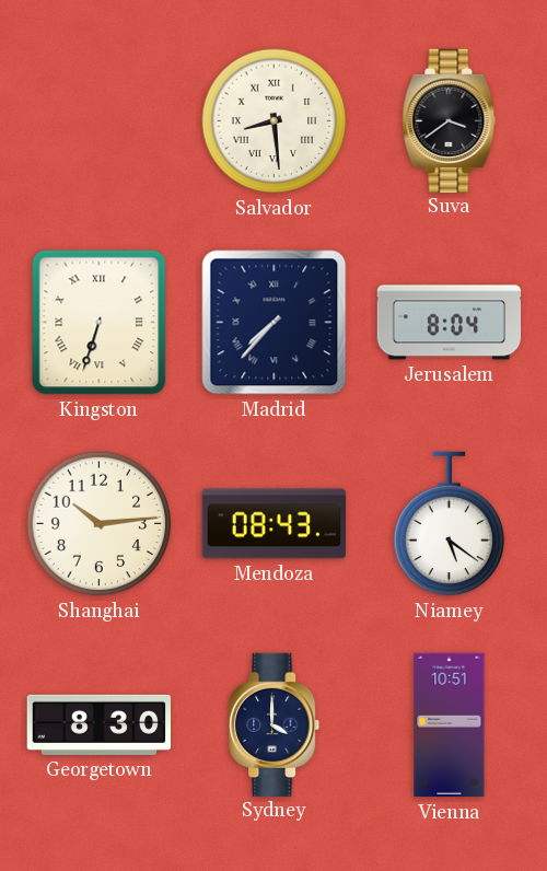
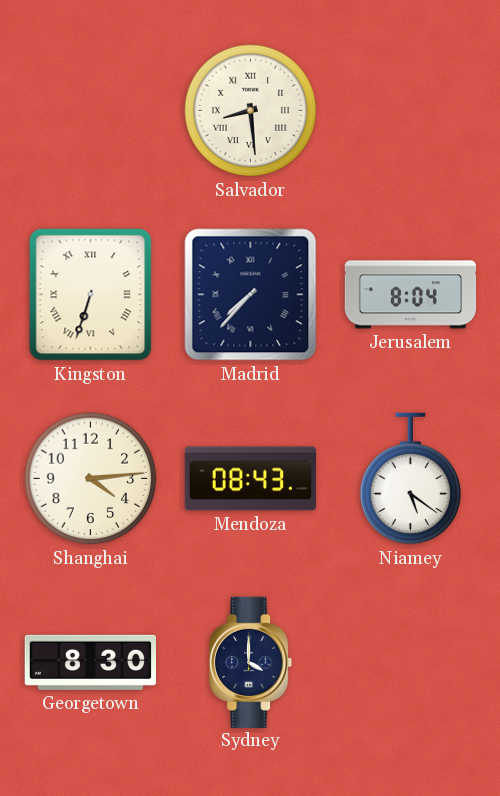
Suva: 3:39 -> none
Shanghai: 10:14 -> 4:14
Vienna: 10:51 -> none
